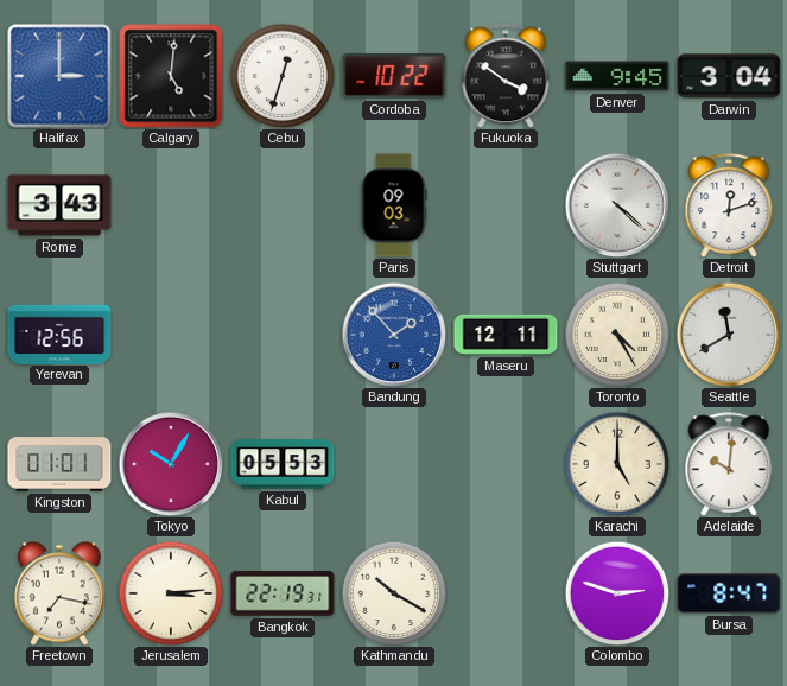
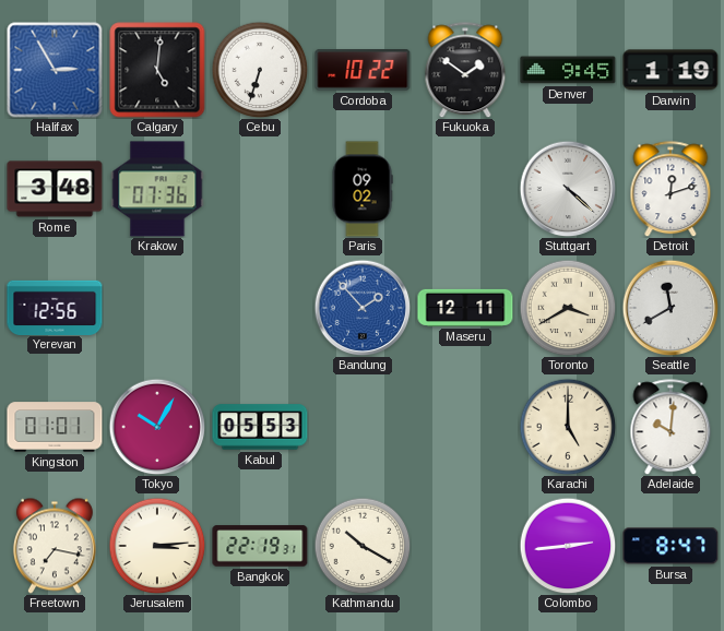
Halifax: 3:00 -> 2:55
Cebu: 12:33 -> 6:33
Fukuoka: 3:51 -> 1:51
Darwin: 3:04 -> 1:19
Rome: 3:43 -> 3:48
Krakow: none -> 07:36
Paris: 09:03 -> 09:02
Toronto: 4:25 -> 3:40
Colombo: 2:48 -> 2:44
